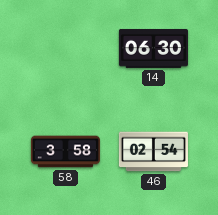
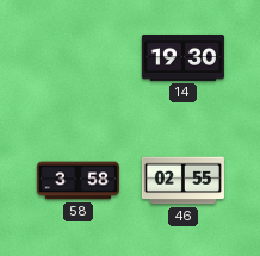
14: 06:30 -> 19:30
46: 02:54 -> 02:55
